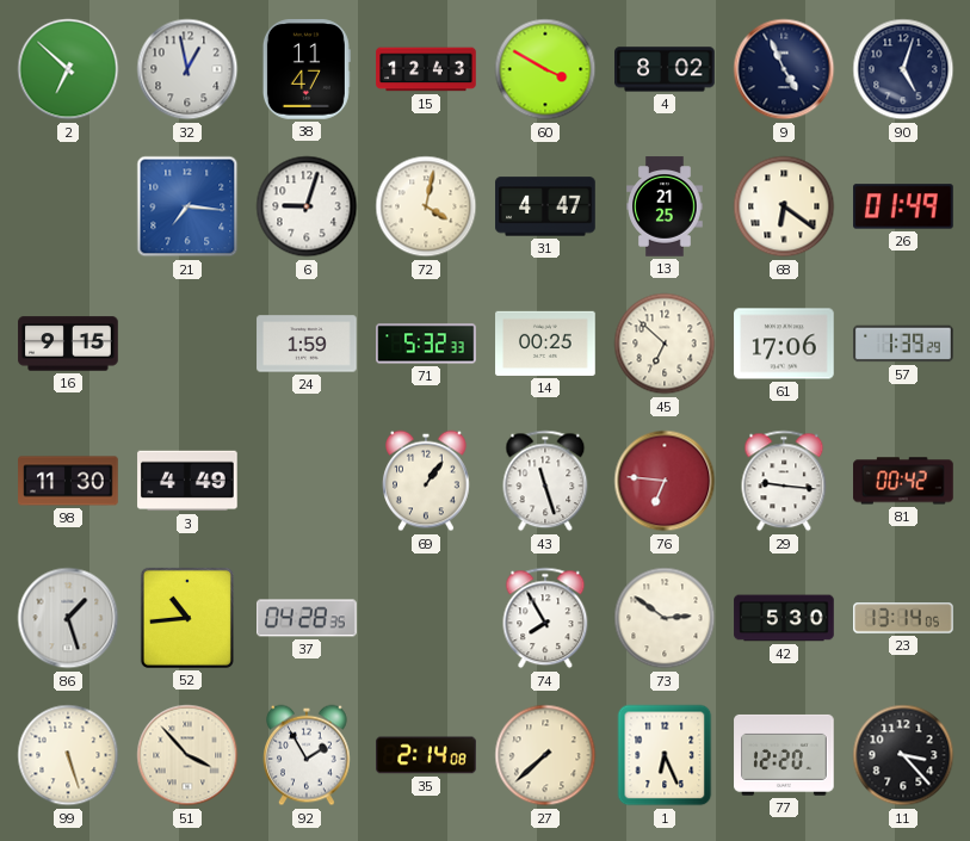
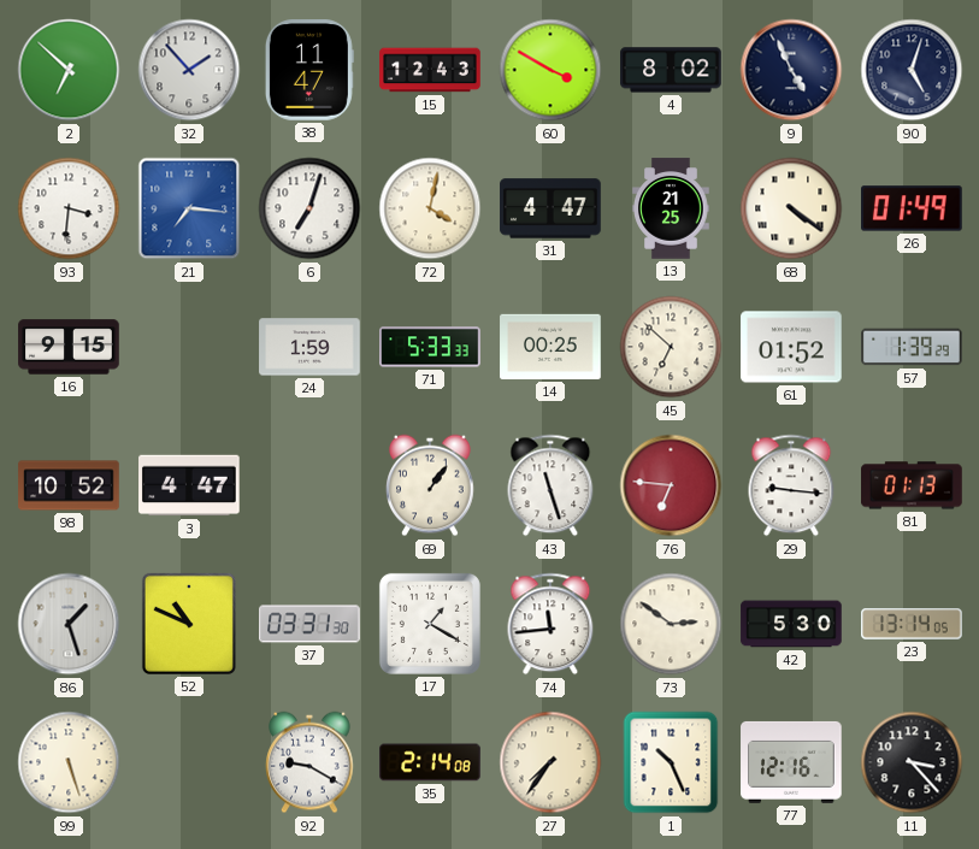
32: 12:58 -> 1:53
93: none -> 3:31
6: 9:03 -> 7:03
68: 6:21 -> 4:21
71: 5:32 -> 5:33
61: 17:06 -> 01:52
98: 11:30 -> 10:52
3: 4:49 -> 4:47
81: 00:42 -> 01:13
52: 10:44 -> 10:49
37: 04:28 -> 03:31
17: none -> 1:20
74: 7:55 -> 11:44
51: 3:53 -> none
92: 1:55 -> 9:20
27: 7:38 -> 7:36
1: 6:26 -> 10:26
77: 12:20 -> 12:16
